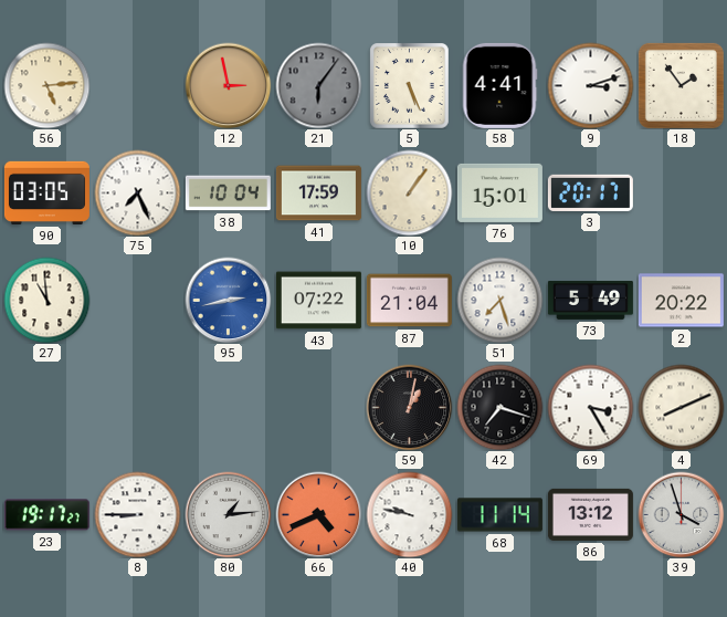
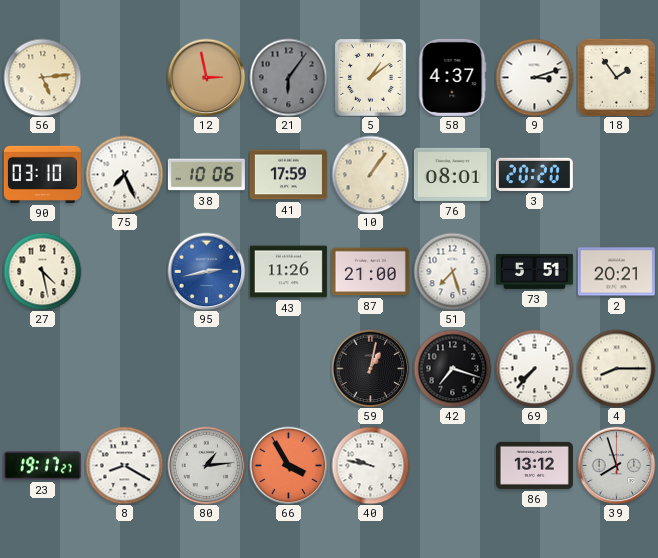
5: 5:26 -> 1:09
58: 4:41 -> 4:37
90: 03:05 -> 03:10
38: 10:04 -> 10:06
76: 15:01 -> 08:01
3: 20:17 -> 20:20
27: 10:59 -> 4:28
43: 07:22 -> 11:26
87: 21:04 -> 21:00
73: 5:49 -> 5:51
2: 20:22 -> 20:21
69: 3:25 -> 7:37
4: 8:11 -> 8:15
8: 8:45 -> 8:20
66: 4:41 -> 3:55
68: 11:14 -> none
39: 3:57 -> 7:57
